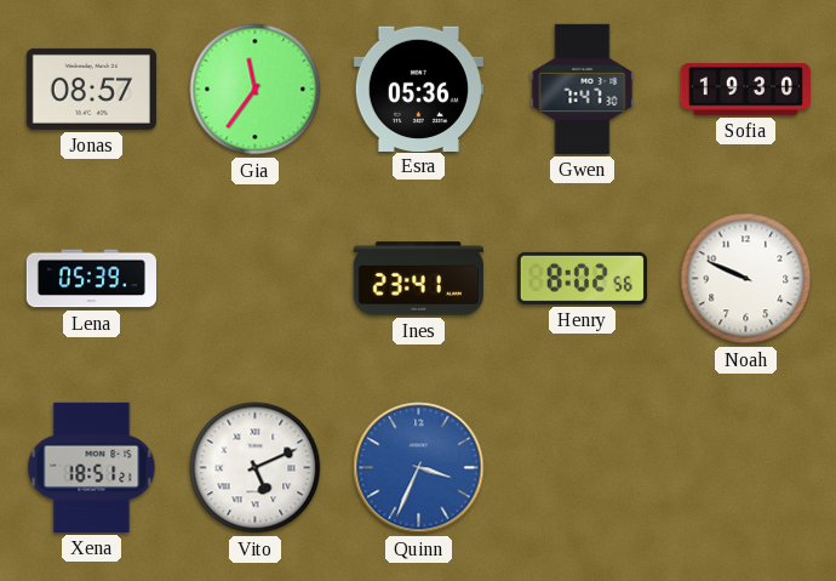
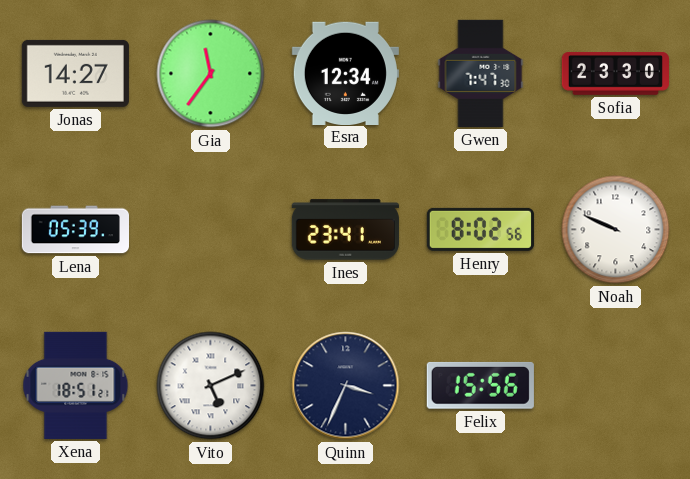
Jonas: 08:57 -> 14:27
Esra: 05:36 -> 12:34
Sofia: 19:30 -> 23:30
Quinn dial: blue -> navy
Felix: none -> 15:56
